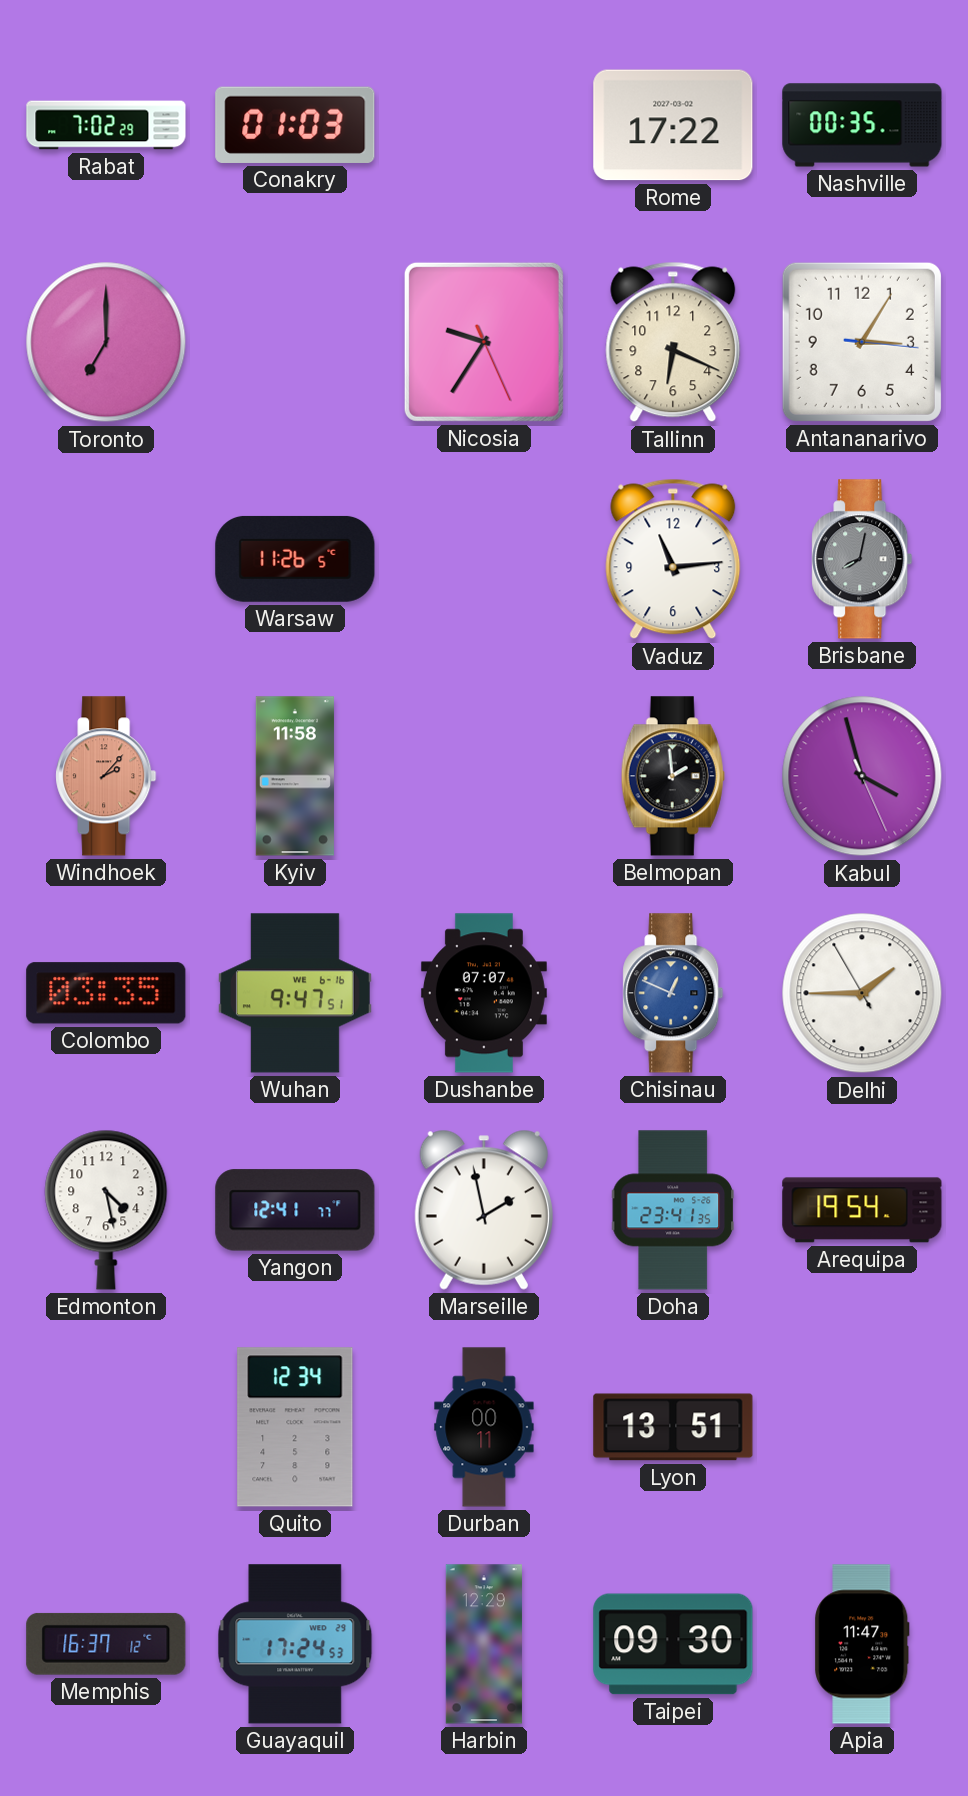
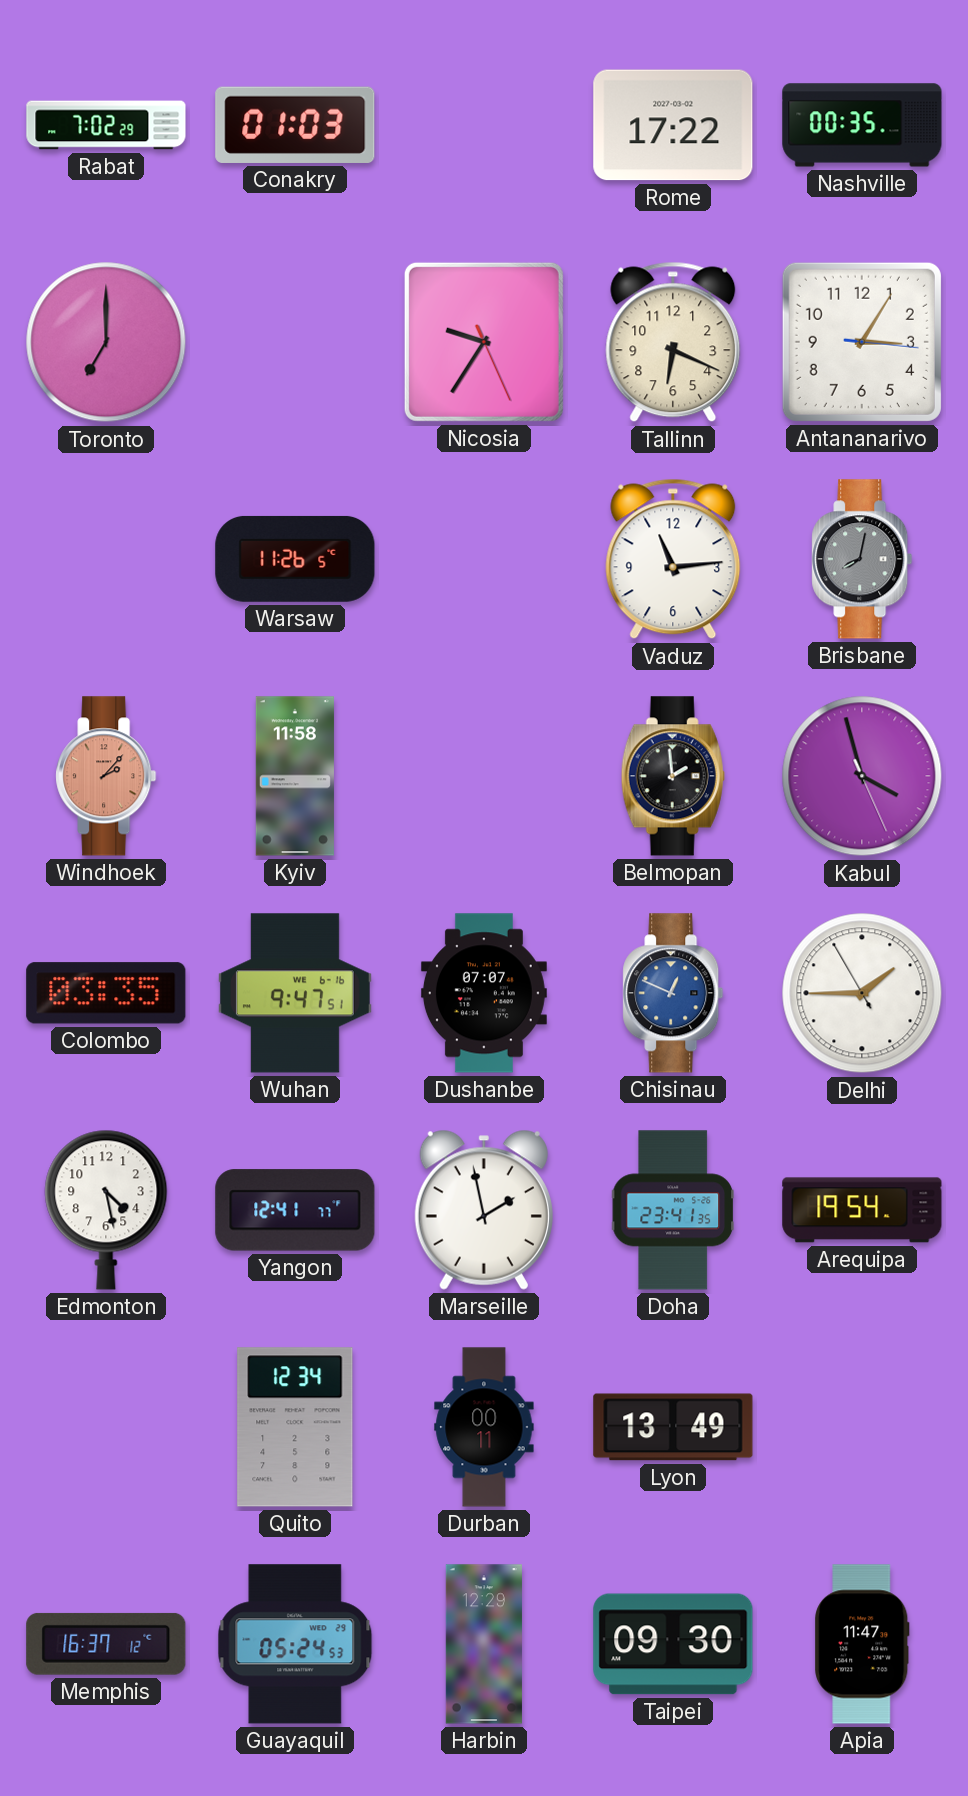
Lyon: 13:51 -> 13:49
Guayaquil: 17:24 -> 05:24
